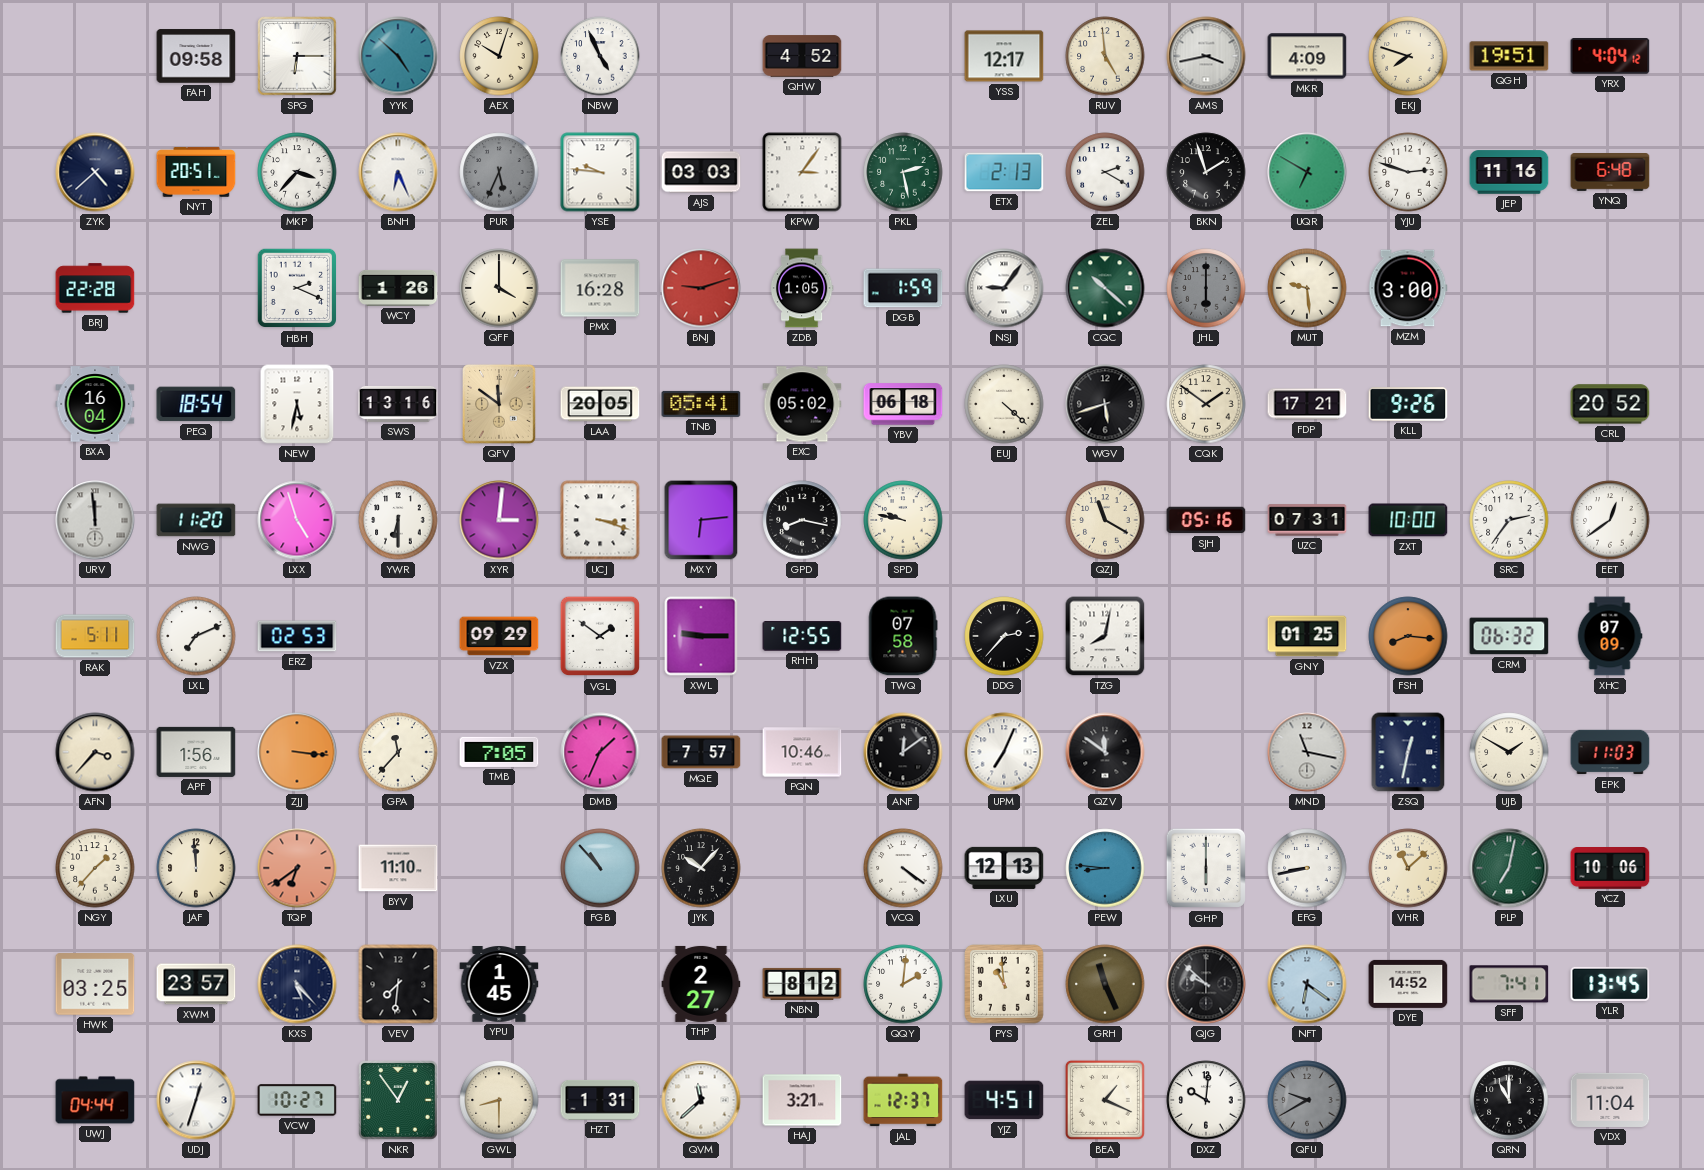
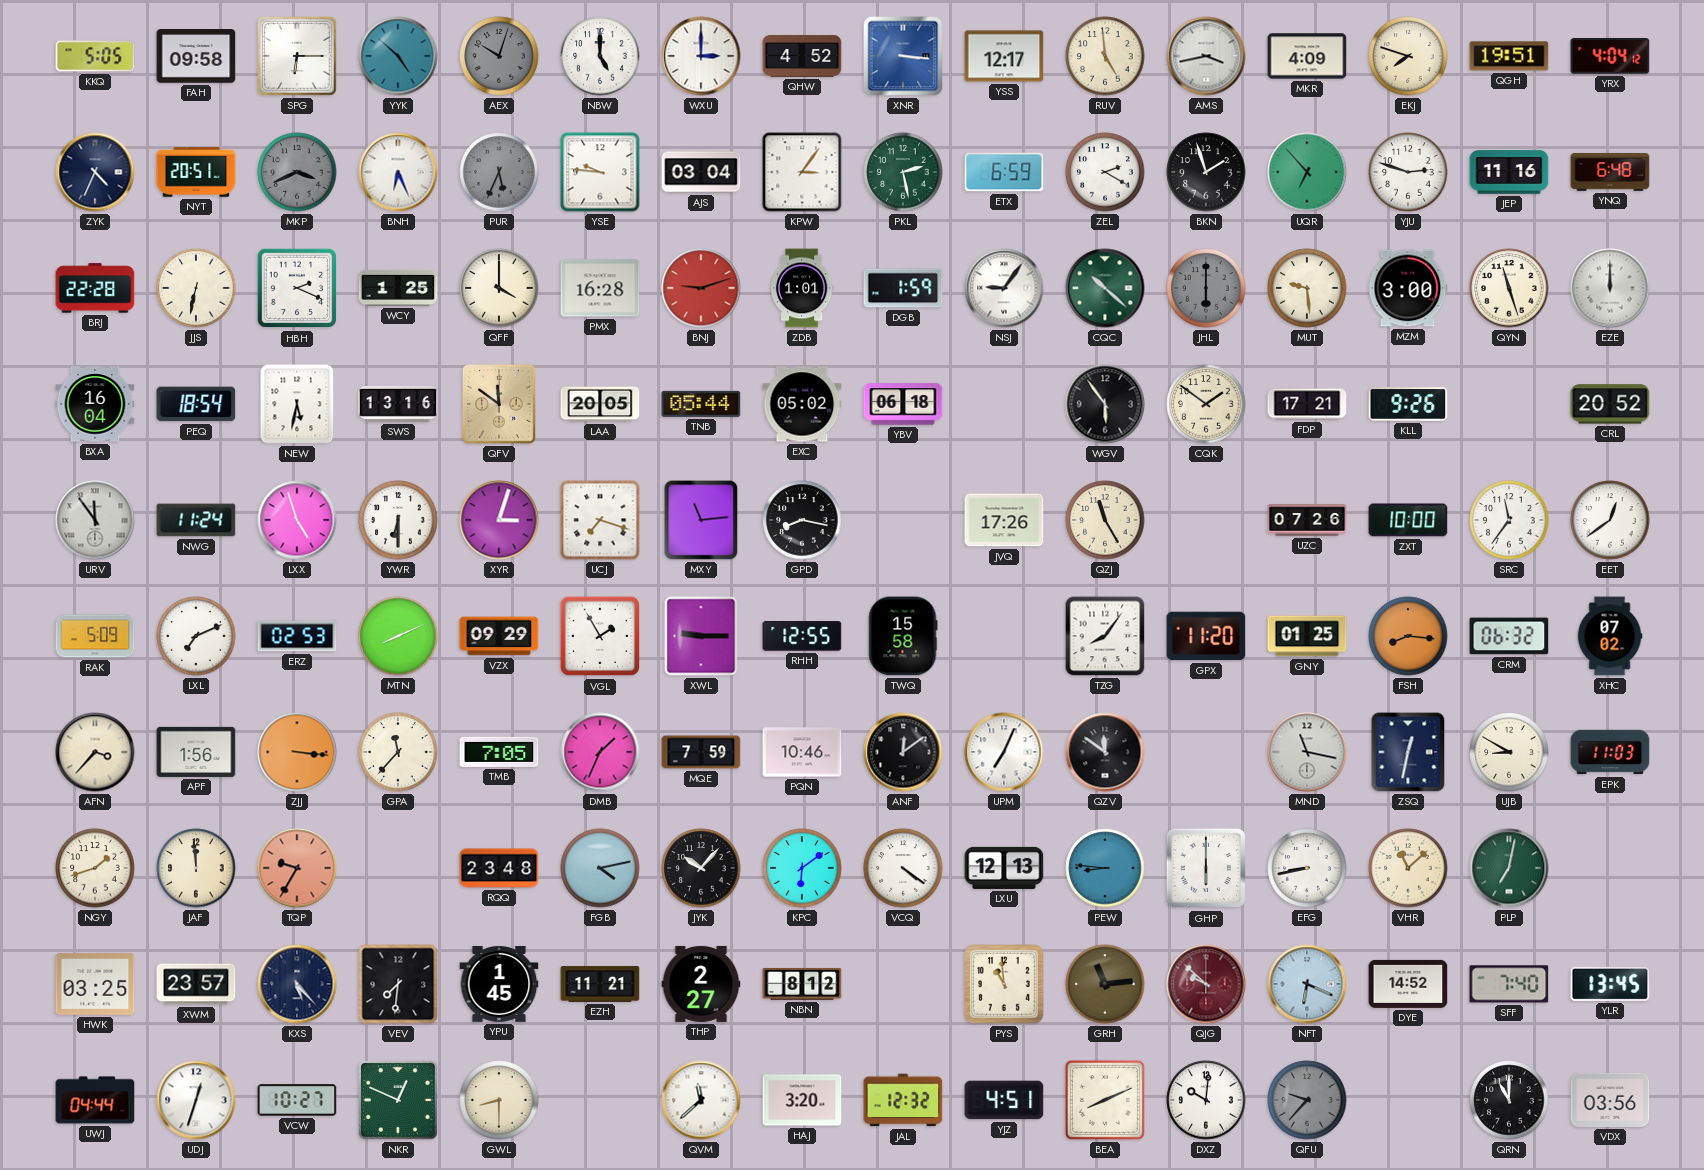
KKQ: none -> 5:05
AEX dial: cream -> grey
NBW: 4:56 -> 5:00
WXU: none -> 3:00
XNR: none -> 3:16
ZYK: 4:38 -> 4:34
MKP: 3:37 -> 3:41
MKP dial: white -> grey
AJS: 03:03 -> 03:04
ETX: 2:13 -> 6:59
UQR: 6:50 -> 6:53
JJS: none -> 6:32
WCY: 1:26 -> 1:25
ZDB: 1:05 -> 1:01
QYN: none -> 11:27
EZE: none -> 12:00
TNB: 05:41 -> 05:44
EUJ: 4:22 -> none
WGV: 5:42 -> 5:54
URV: 11:59 -> 11:54
NWG: 11:20 -> 11:24
XYR: 3:01 -> 3:03
UCJ: 3:18 -> 7:18
MXY: 6:14 -> 11:14
SPD: 9:47 -> none
JVQ: none -> 17:26
QZJ: 11:20 -> 11:25
SJH: 05:16 -> none
UZC: 07:31 -> 07:26
SRC: 2:36 -> 11:36
RAK: 5:11 -> 5:09
MTN: none -> 8:11
VGL: 1:51 -> 1:55
TWQ: 07:58 -> 15:58
DDG: 2:37 -> none
TZG: 8:02 -> 8:06
GPX: none -> 11:20
XHC: 07:09 -> 07:02
MQE: 7:57 -> 7:59
UJB: 1:50 -> 8:50
NGY: 1:37 -> 1:42
TQP: 6:39 -> 9:35
BYV: 11:10 -> none
RQQ: none -> 23:48
FGB: 10:53 -> 4:13
KPC: none -> 6:09
YCZ: 10:06 -> none
EZH: none -> 11:21
QQY: 2:01 -> none
GRH: 11:26 -> 11:14
QJG dial: black -> burgundy
NFT: 6:21 -> 6:19
SFF: 7:41 -> 7:40
NKR: 12:54 -> 12:49
HZT: 1:31 -> none
HAJ: 3:21 -> 3:20
JAL: 12:37 -> 12:32
BEA: 1:19 -> 8:11
QFU: 9:40 -> 9:37
VDX: 11:04 -> 03:56
